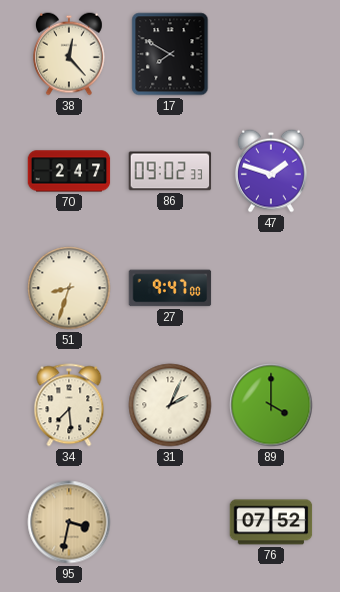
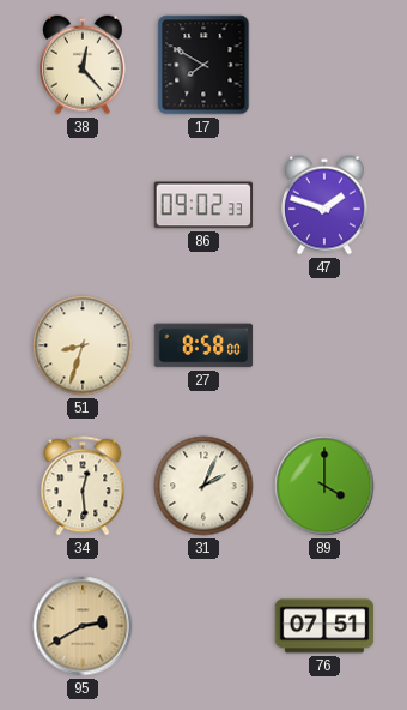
70: 2:47 -> none
27: 9:47 -> 8:58
34: 7:29 -> 12:29
95: 3:32 -> 2:40
76: 07:52 -> 07:51
